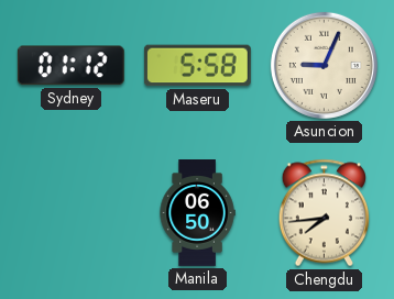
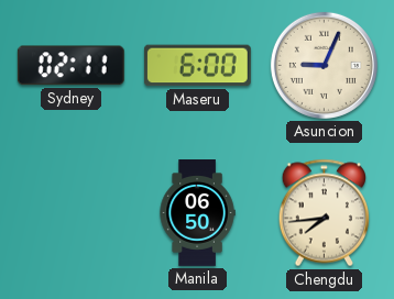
Sydney: 01:12 -> 02:11
Maseru: 5:58 -> 6:00
